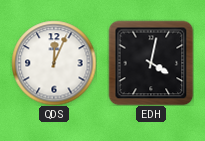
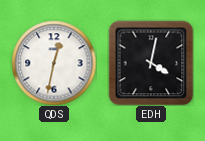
QDS: 12:04 -> 12:32
